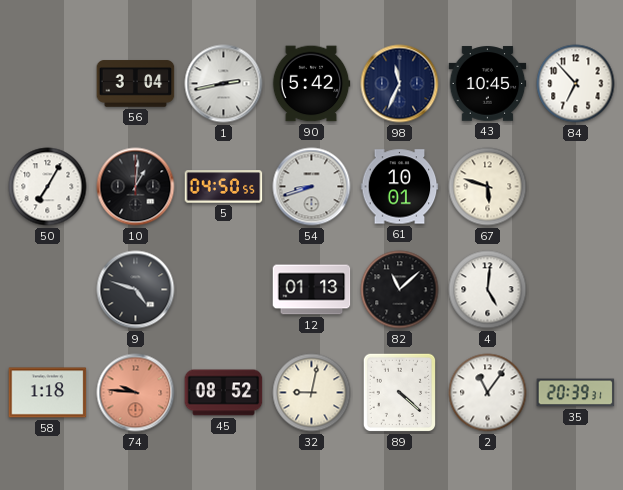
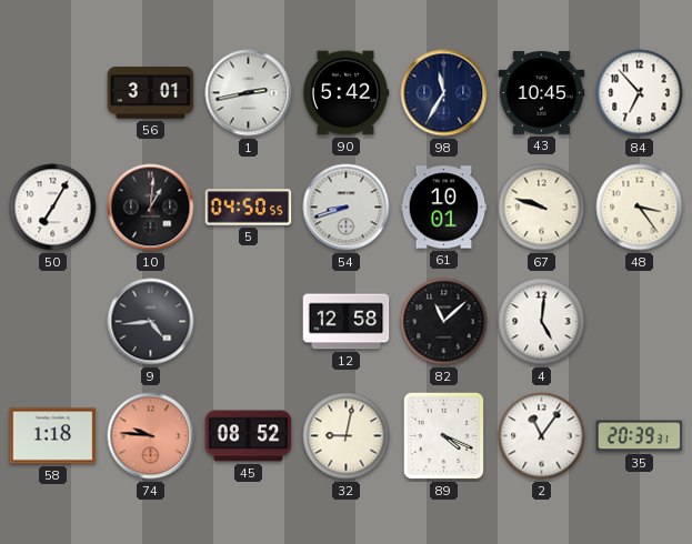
56: 3:04 -> 3:01
98: 11:34 -> 11:35
67: 5:48 -> 9:48
48: none -> 3:24
9: 4:48 -> 4:44
12: 01:13 -> 12:58
89: 4:22 -> 4:19
